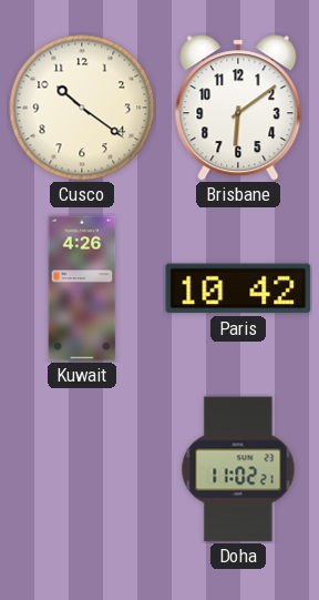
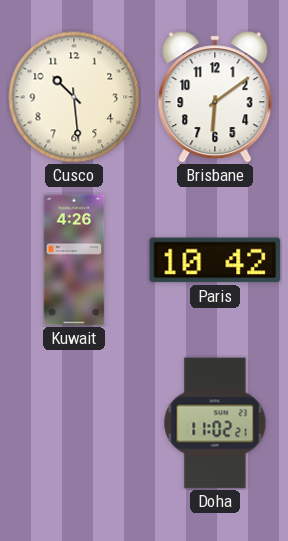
Cusco: 10:21 -> 10:29
